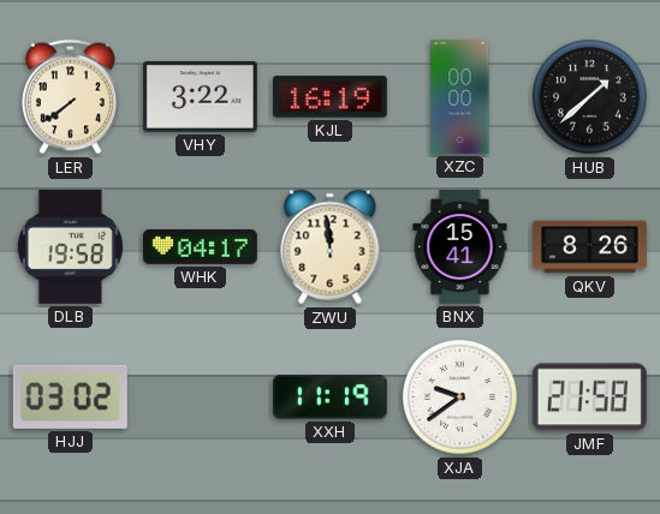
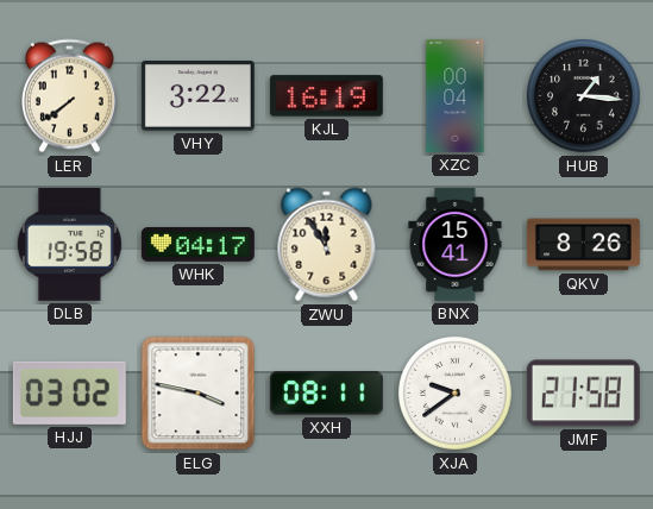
XZC: 00:00 -> 00:04
HUB: 1:38 -> 1:16
ZWU: 11:59 -> 11:55
ELG: none -> 3:47
XXH: 11:19 -> 08:11
